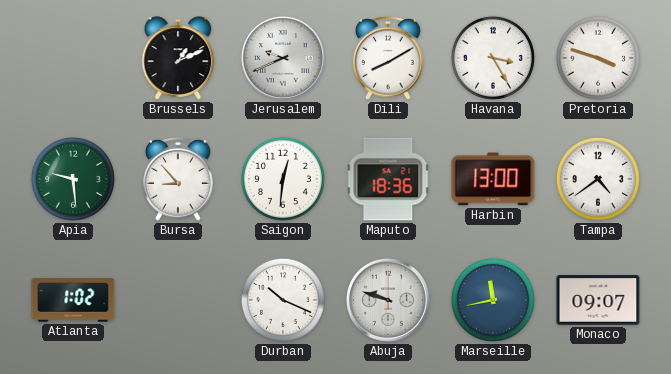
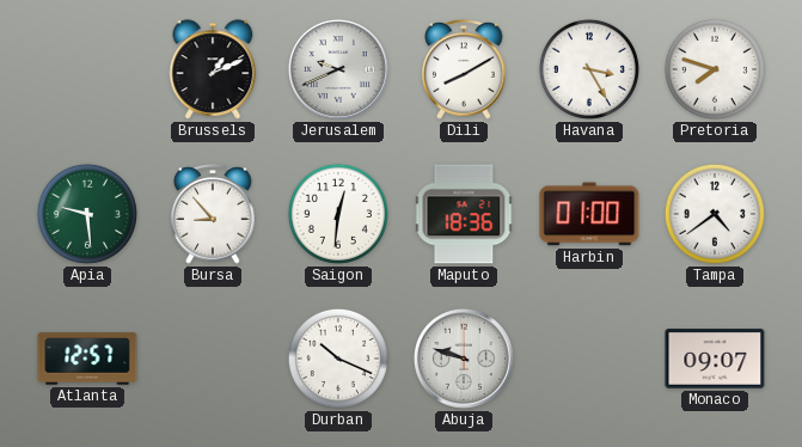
Pretoria: 3:48 -> 7:48
Harbin: 13:00 -> 01:00
Atlanta: 1:02 -> 12:57
Marseille: 11:43 -> none
